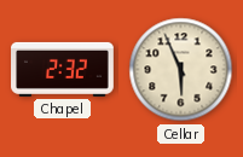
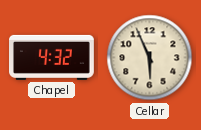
Chapel: 2:32 -> 4:32
